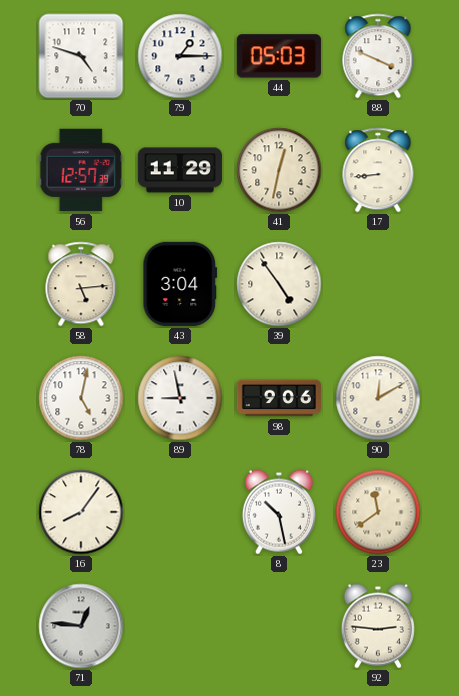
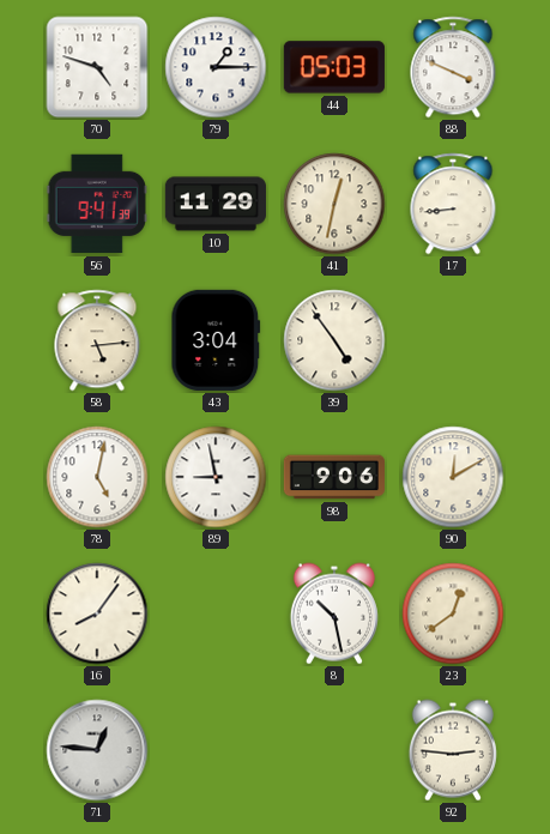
56: 12:57 -> 9:41
23: 11:39 -> 12:39
